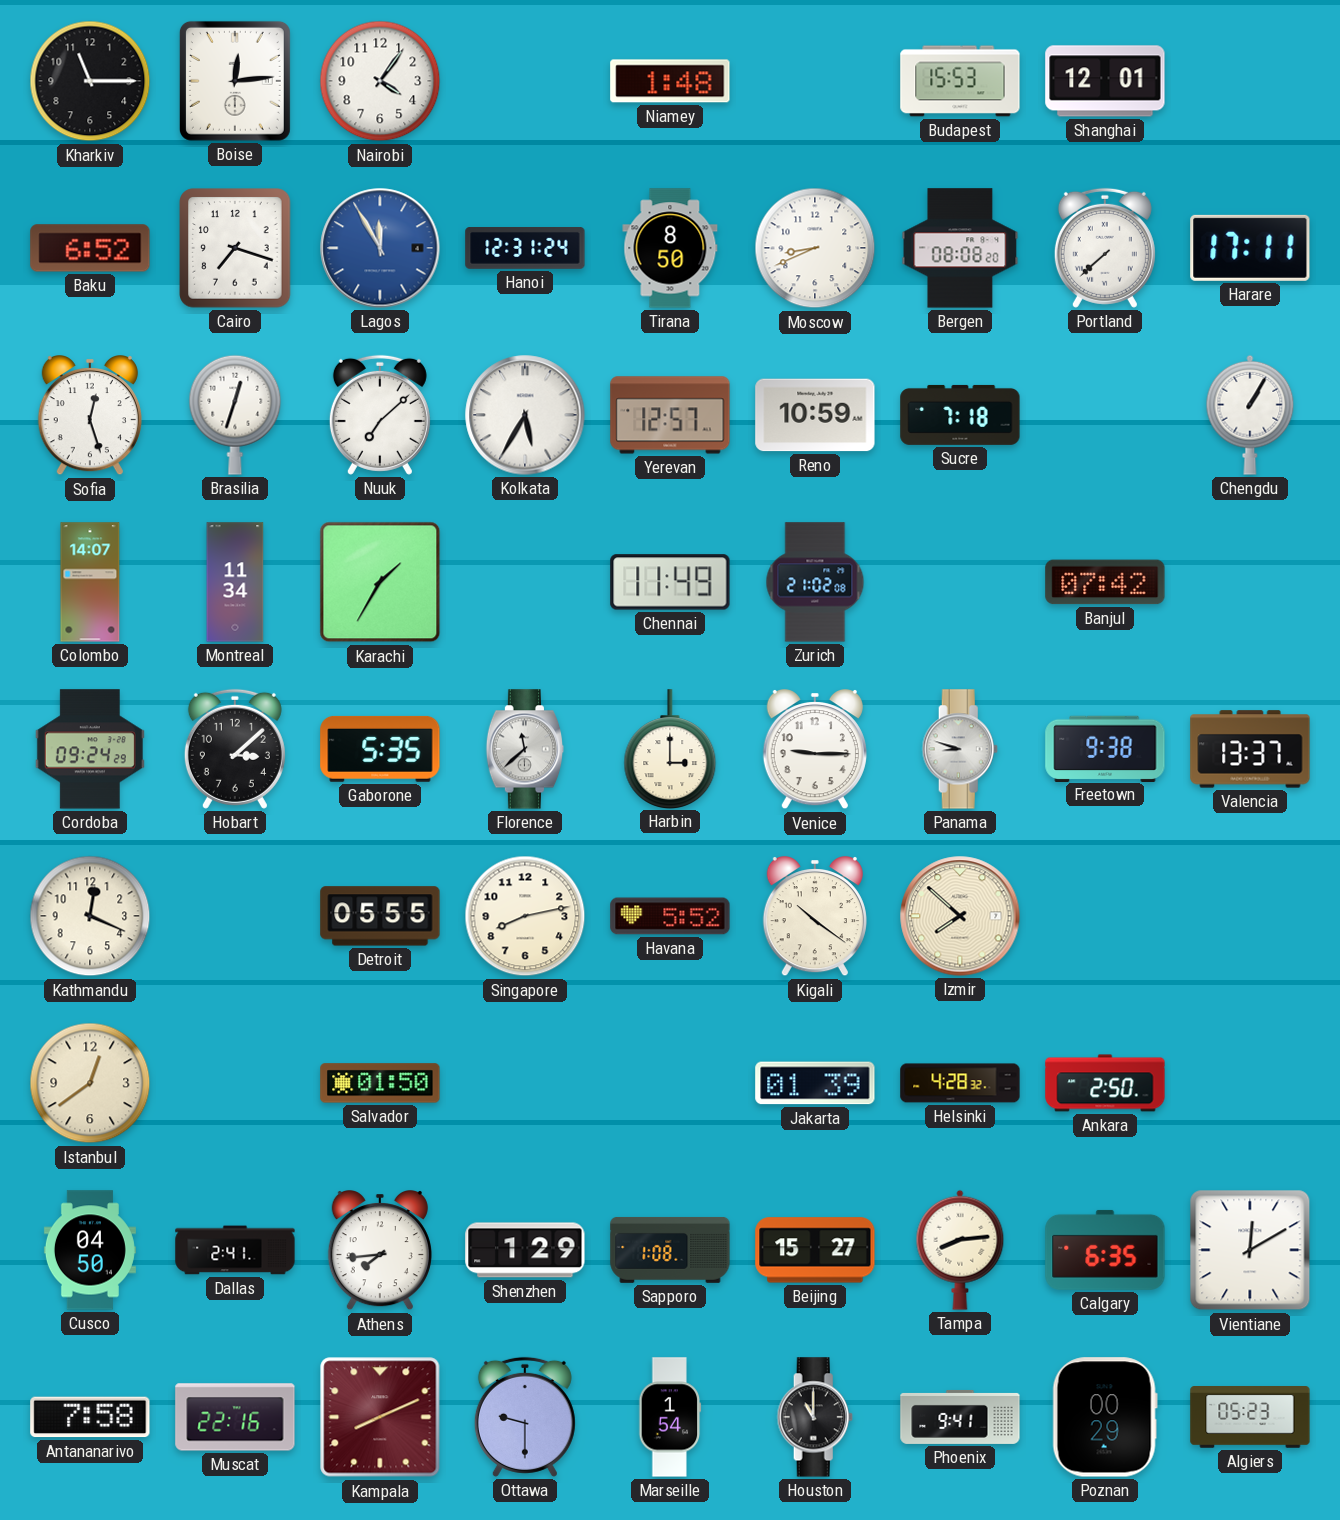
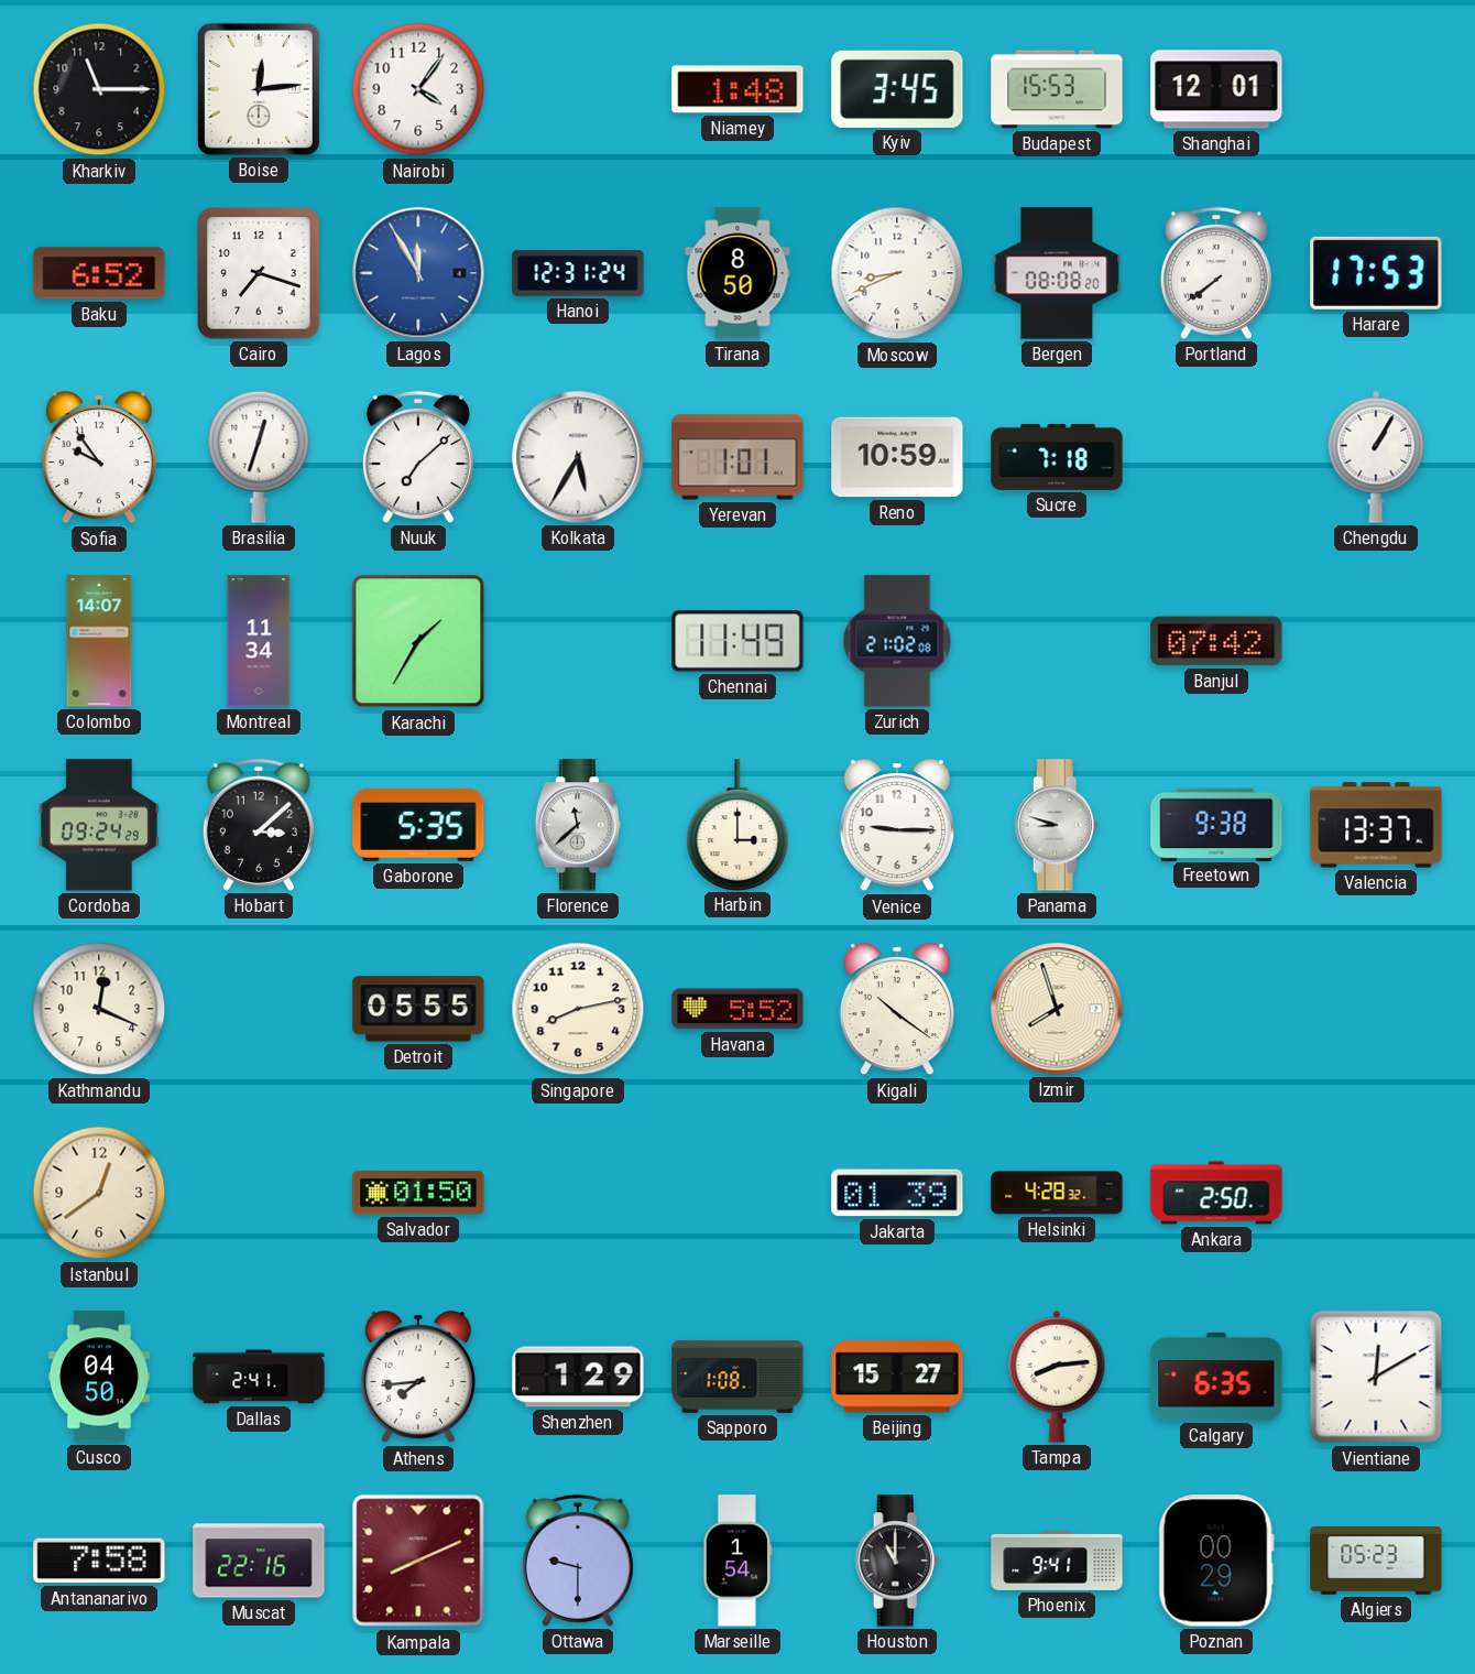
Kyiv: none -> 3:45
Portland: 7:38 -> 7:39
Harare: 17:11 -> 17:53
Sofia: 12:27 -> 9:54
Yerevan: 12:57 -> 1:01
Izmir: 7:52 -> 7:57
